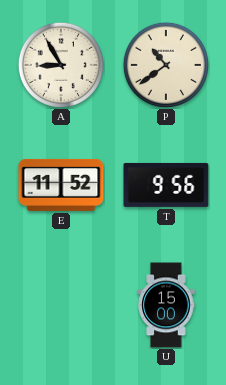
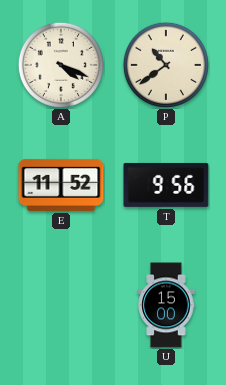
A: 8:55 -> 4:19
